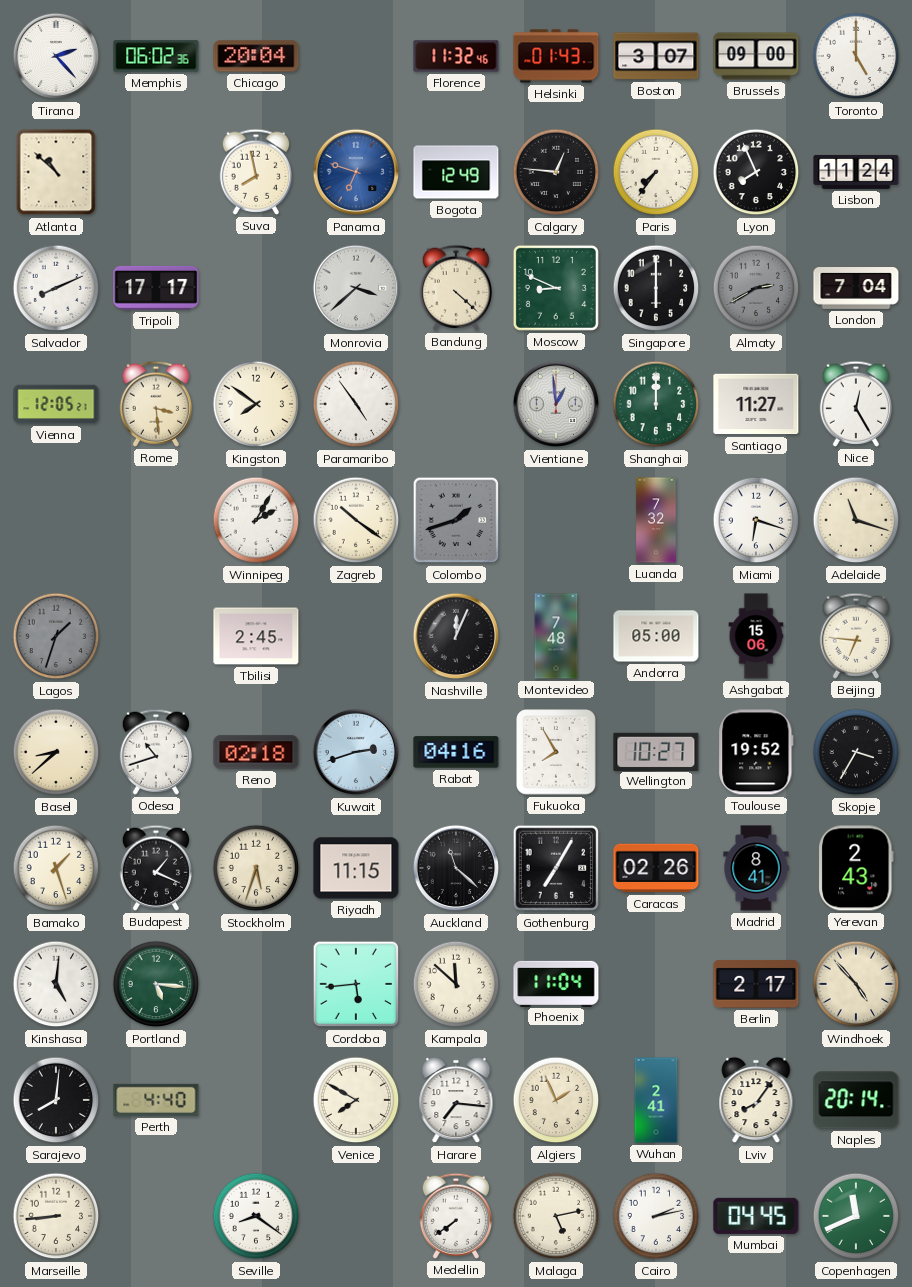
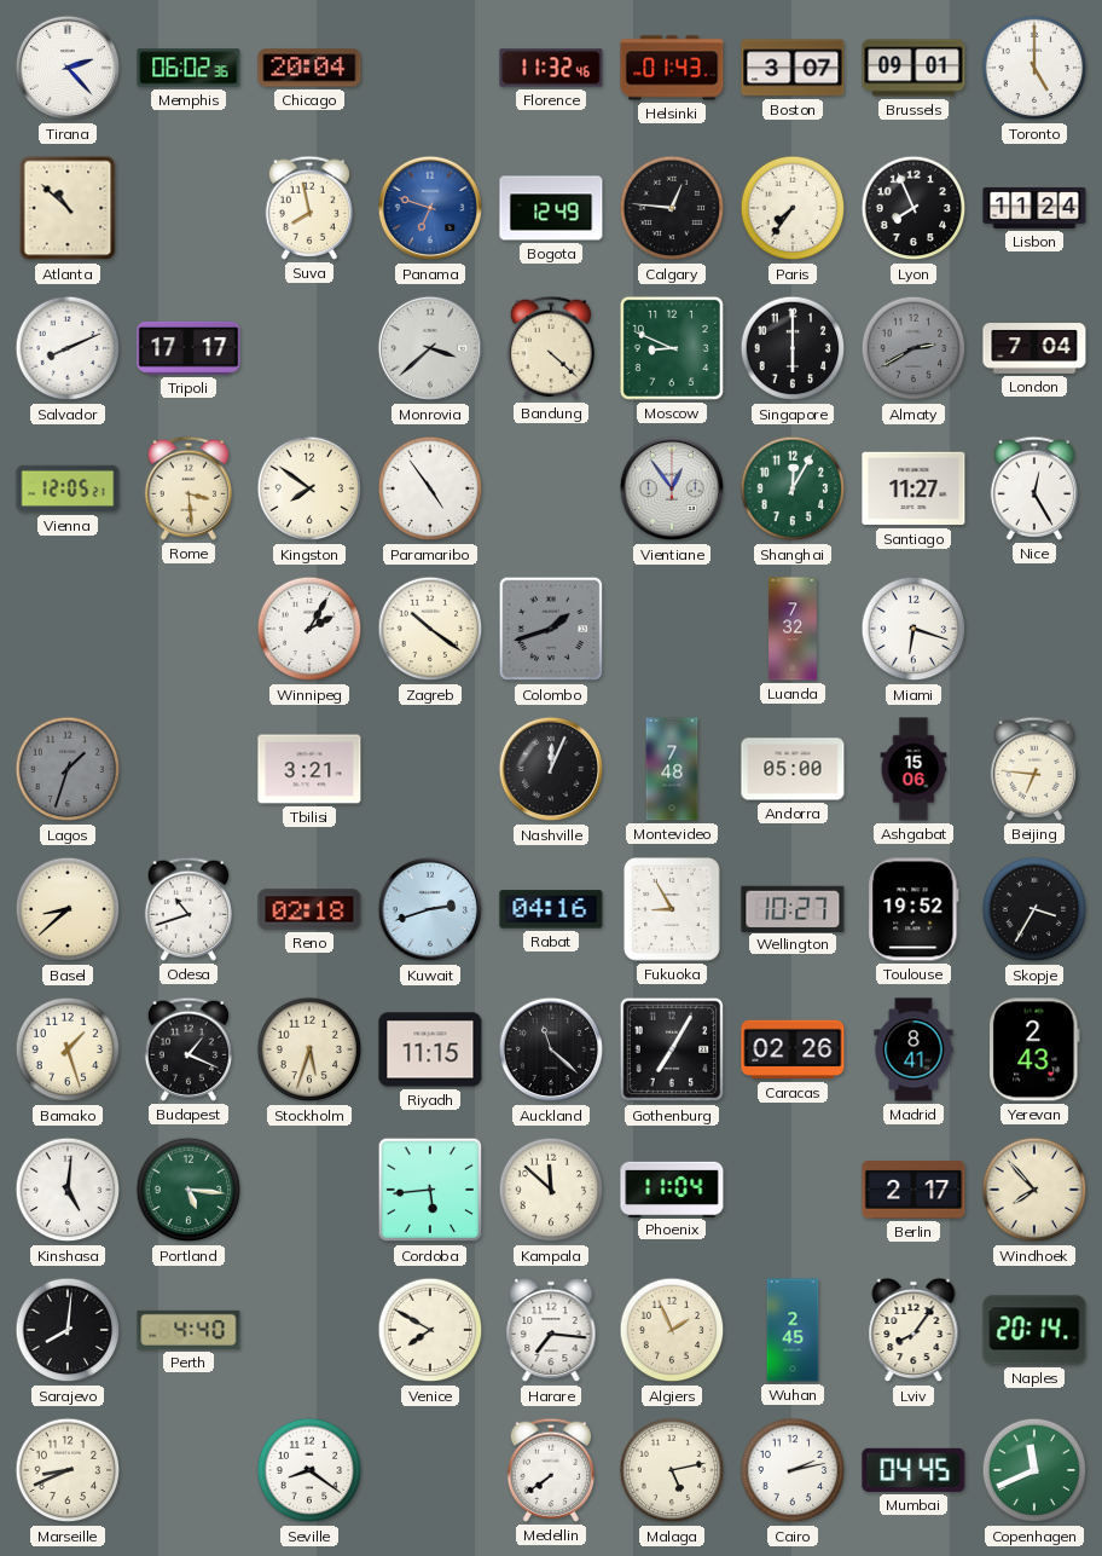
Brussels: 09:00 -> 09:01
Vientiane: 12:59 -> 12:54
Shanghai: 12:00 -> 12:05
Adelaide: 11:18 -> none
Tbilisi: 2:45 -> 3:21
Fukuoka: 7:55 -> 8:55
Windhoek: 4:53 -> 7:53
Wuhan: 2:41 -> 2:45
Marseille: 8:44 -> 8:41
